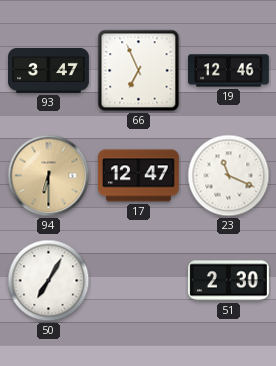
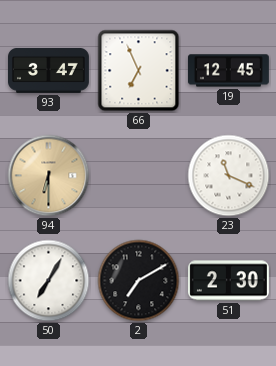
19: 12:46 -> 12:45
17: 12:47 -> none
2: none -> 7:10
